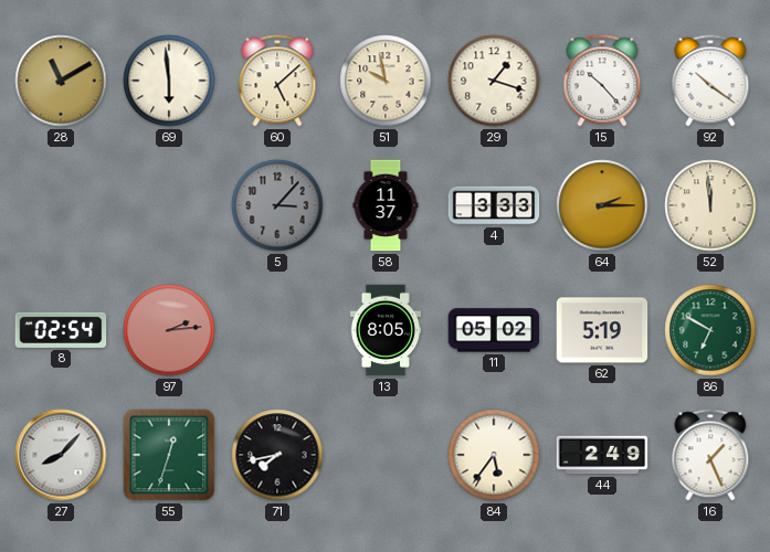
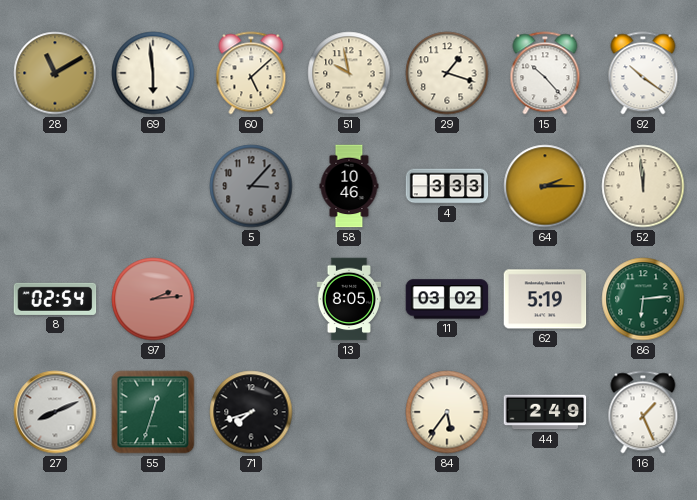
58: 11:37 -> 10:46
11: 05:02 -> 03:02
86: 6:50 -> 6:14
27: 8:07 -> 8:11
71: 7:43 -> 7:42
